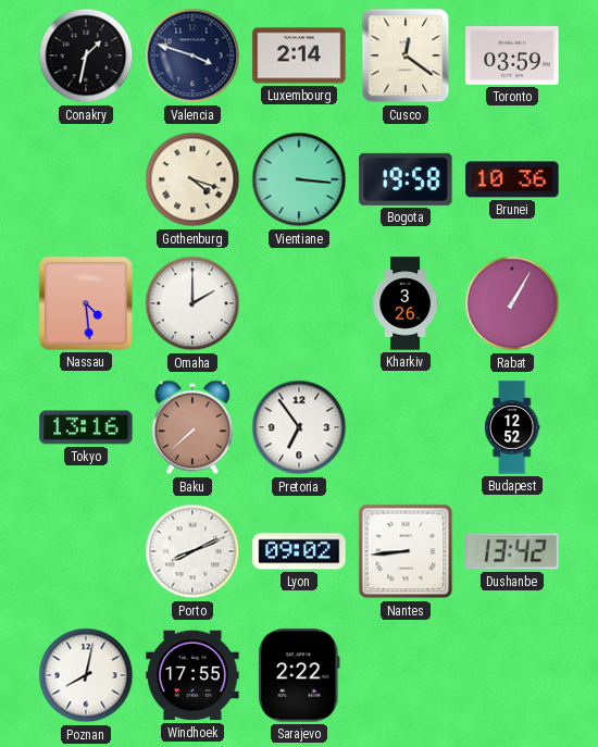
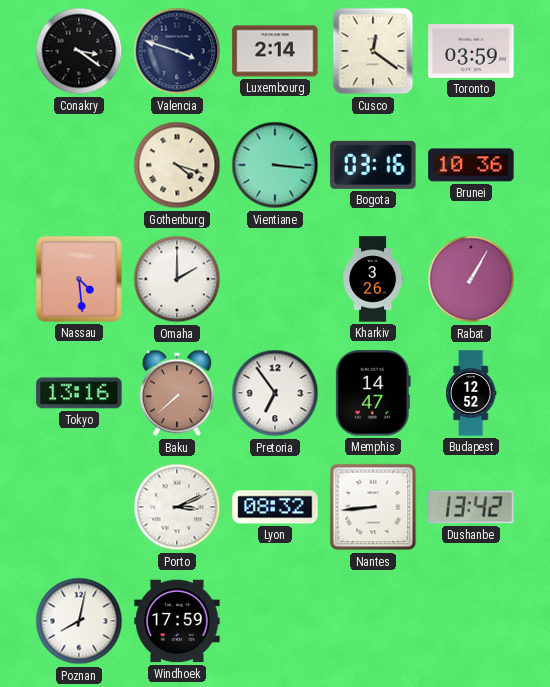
Conakry: 1:32 -> 3:21
Bogota: 19:58 -> 03:16
Memphis: none -> 14:47
Porto: 8:11 -> 3:11
Lyon: 09:02 -> 08:32
Windhoek: 17:55 -> 17:59
Sarajevo: 2:22 -> none
